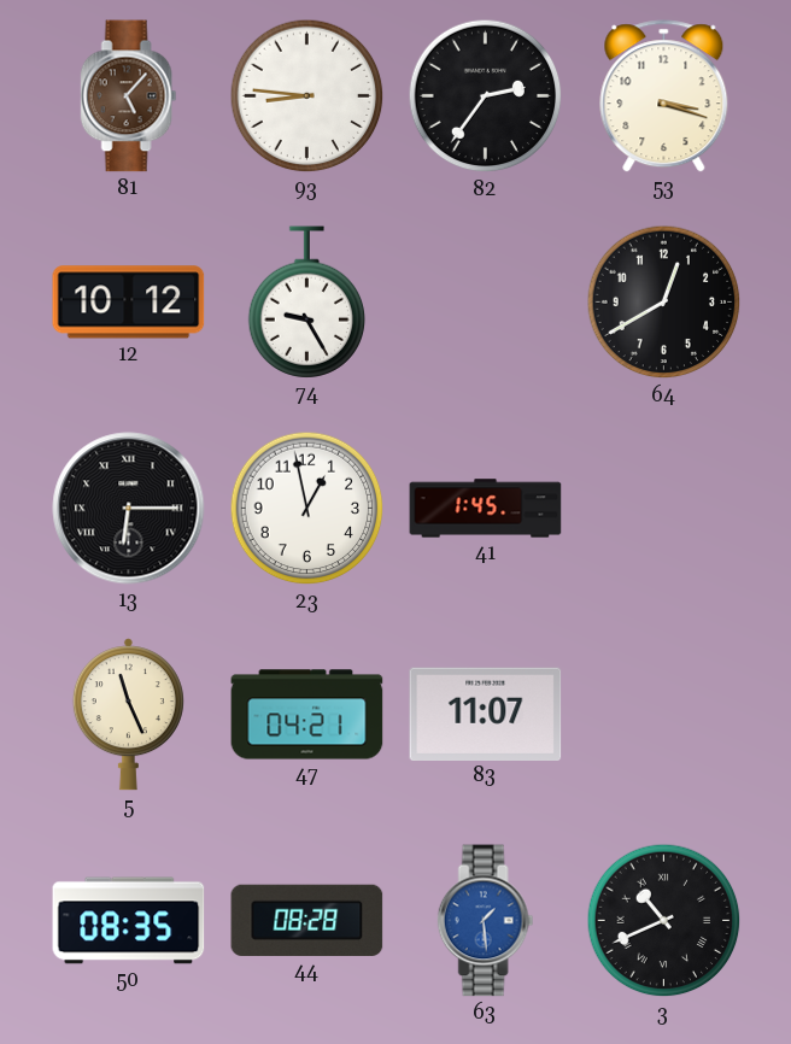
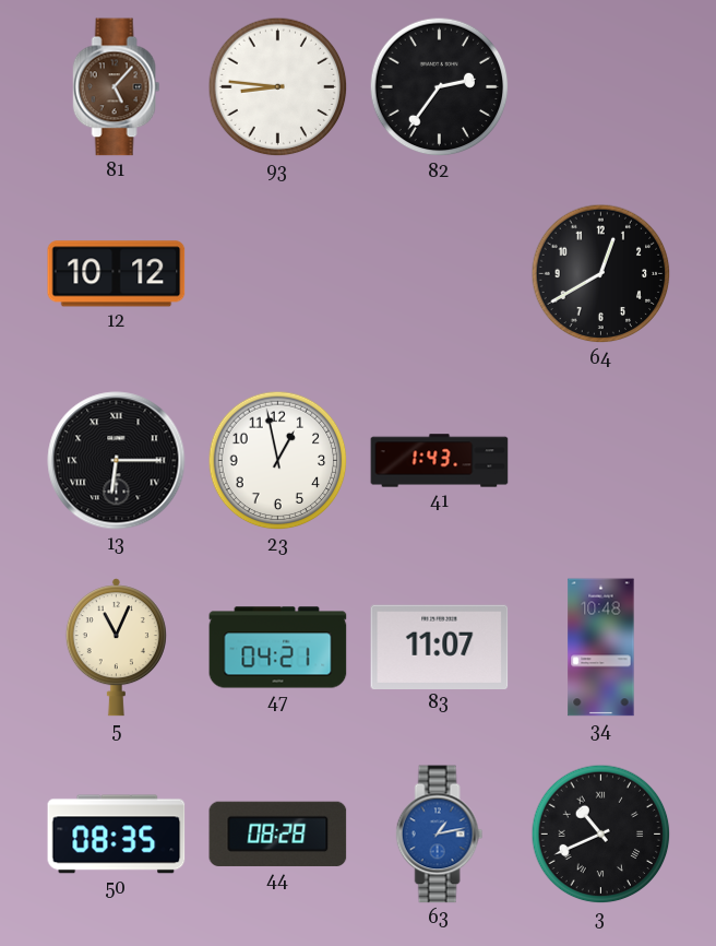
53: 3:18 -> none
74: 9:25 -> none
41: 1:45 -> 1:43
5: 11:26 -> 11:04
34: none -> 10:48
63: 1:29 -> 1:13
